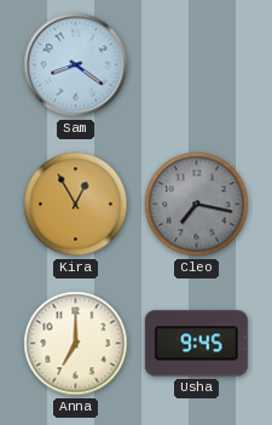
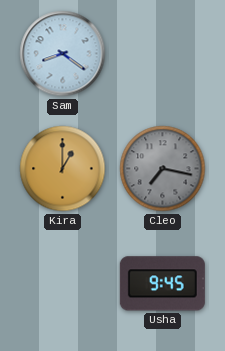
Kira: 12:55 -> 1:00
Anna: 7:00 -> none
